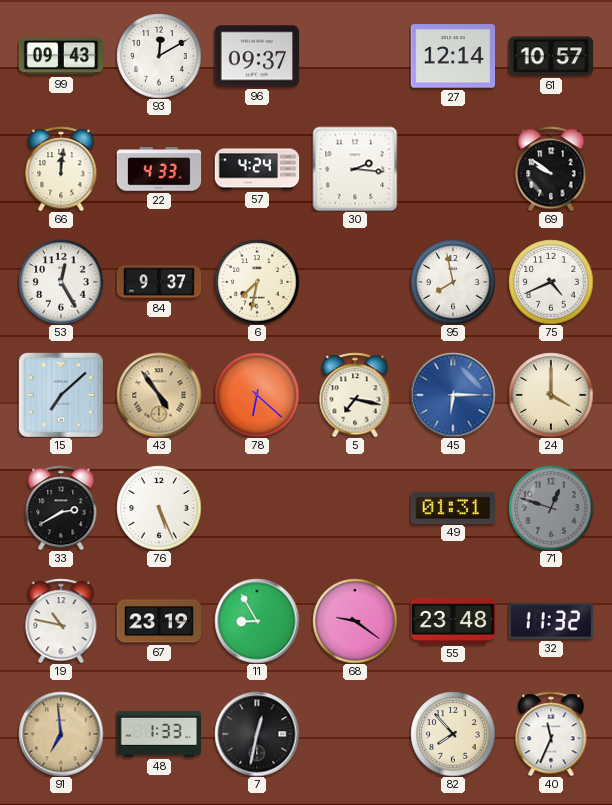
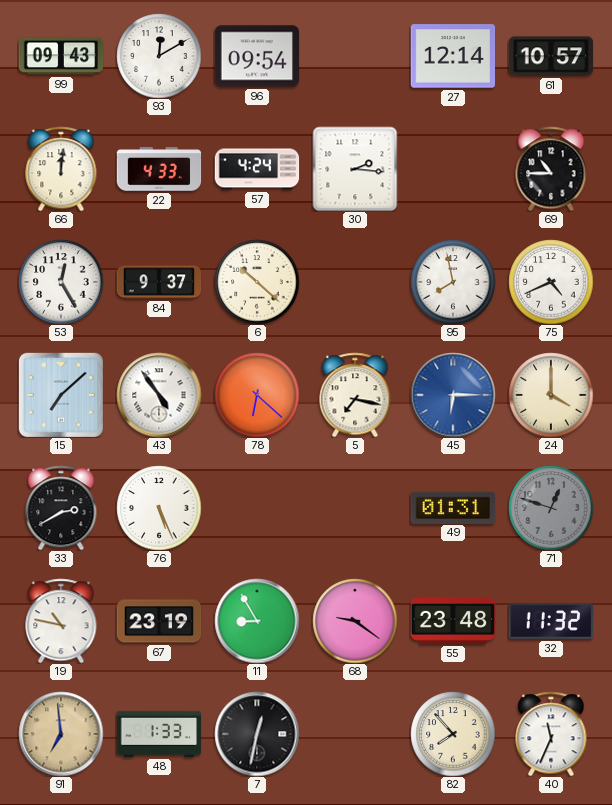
96: 09:37 -> 09:54
69: 9:51 -> 10:45
6: 7:32 -> 10:22
43 dial: champagne -> white
